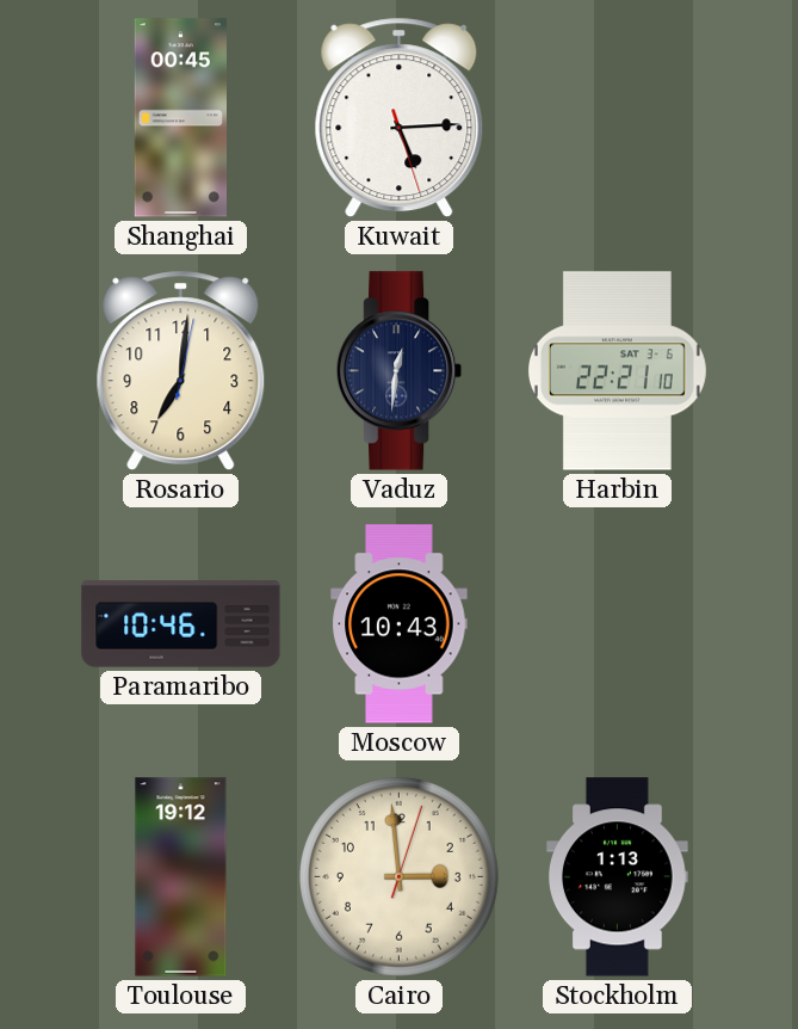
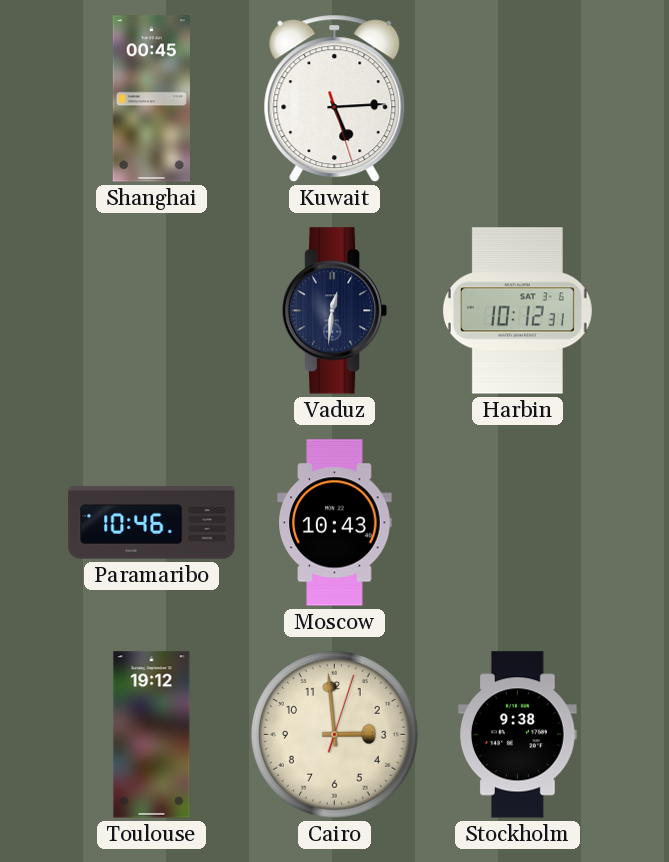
Rosario: 7:01 -> none
Harbin: 22:21 -> 10:12
Stockholm: 1:13 -> 9:38
